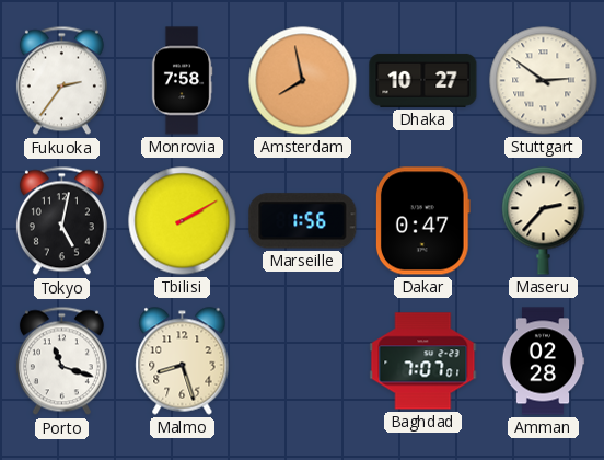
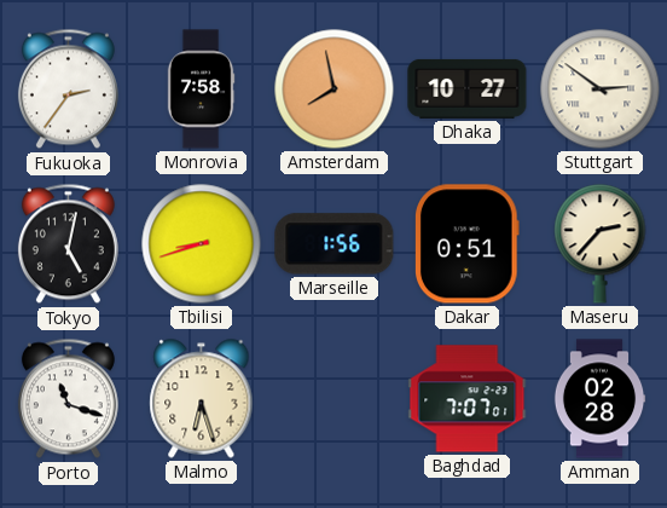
Tbilisi: 2:10 -> 8:42
Dakar: 0:47 -> 0:51
Malmo: 8:27 -> 6:27
